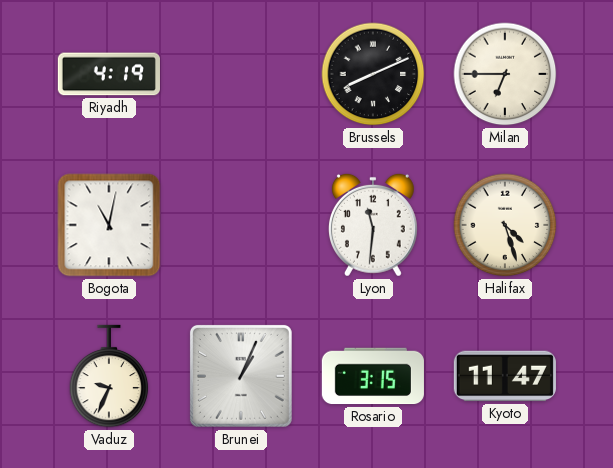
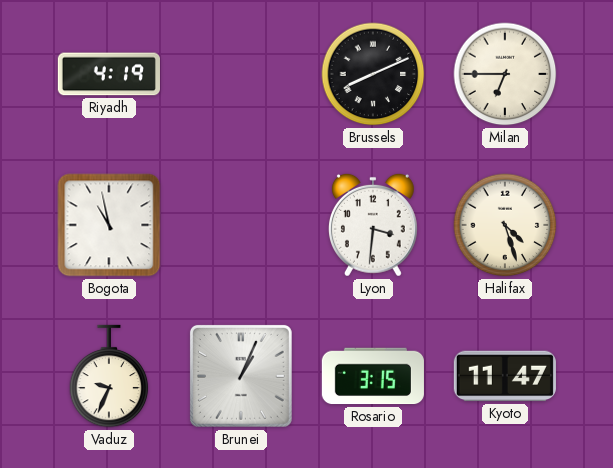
Bogota: 11:02 -> 10:58
Lyon: 11:31 -> 3:31
